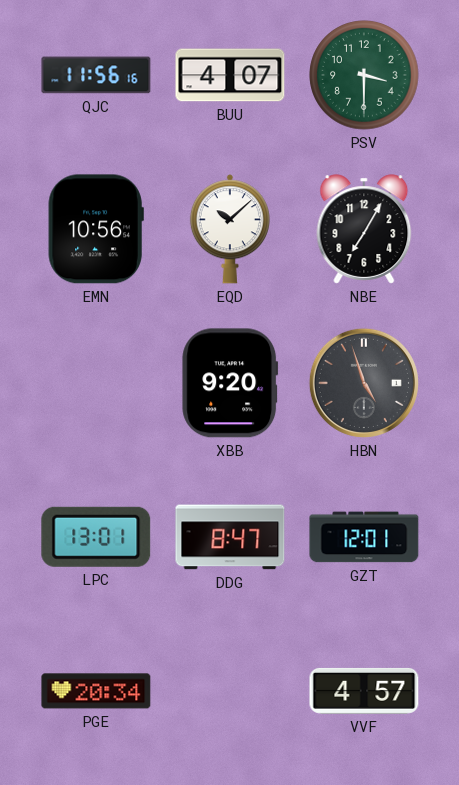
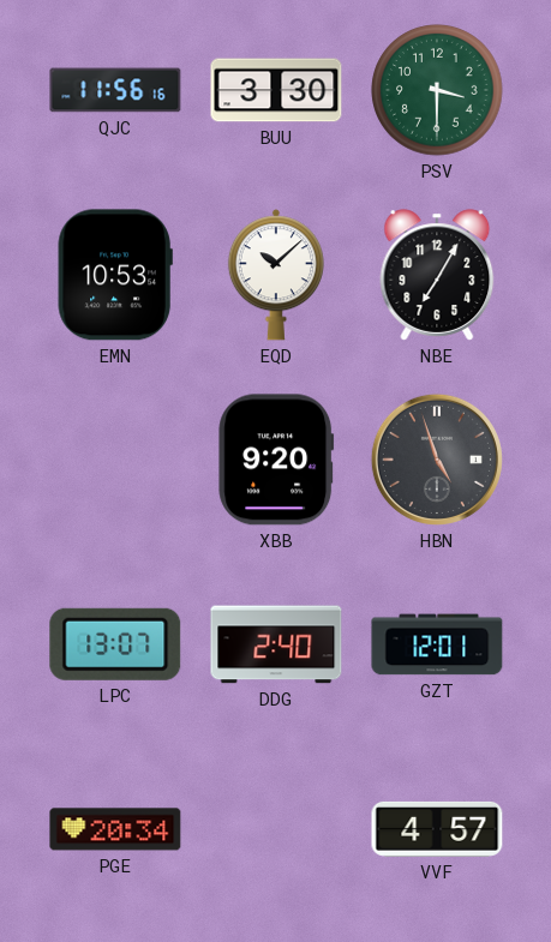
BUU: 4:07 -> 3:30
EMN: 10:56 -> 10:53
LPC: 13:01 -> 13:07
DDG: 8:47 -> 2:40
